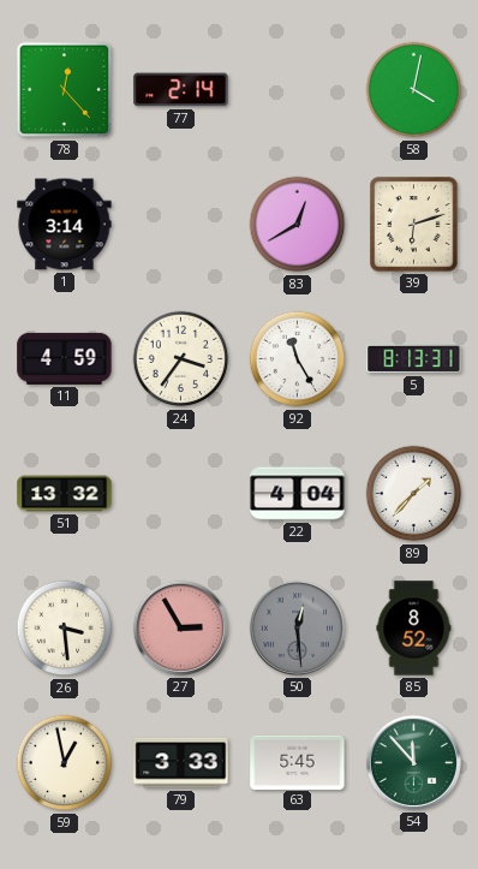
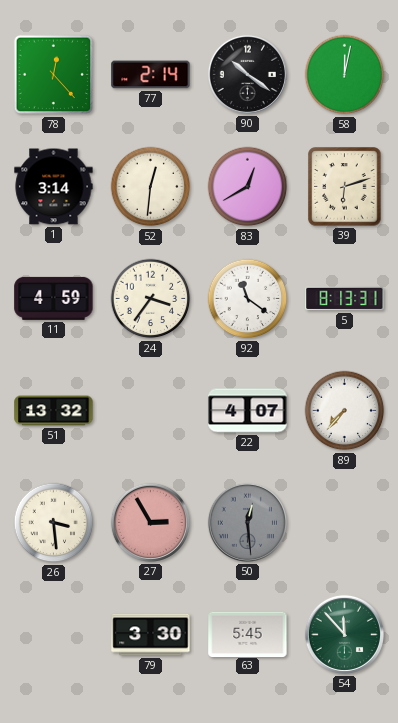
90: none -> 10:21
58: 4:02 -> 12:02
52: none -> 12:31
92: 11:25 -> 11:21
22: 4:04 -> 4:07
89: 1:37 -> 7:37
85: 8:52 -> none
59: 12:58 -> none
79: 3:33 -> 3:30
